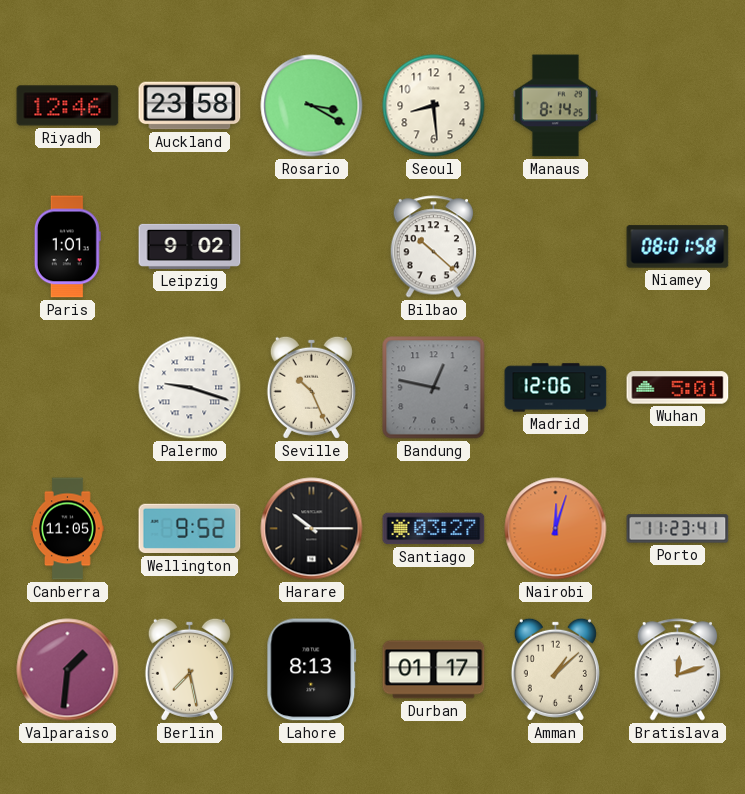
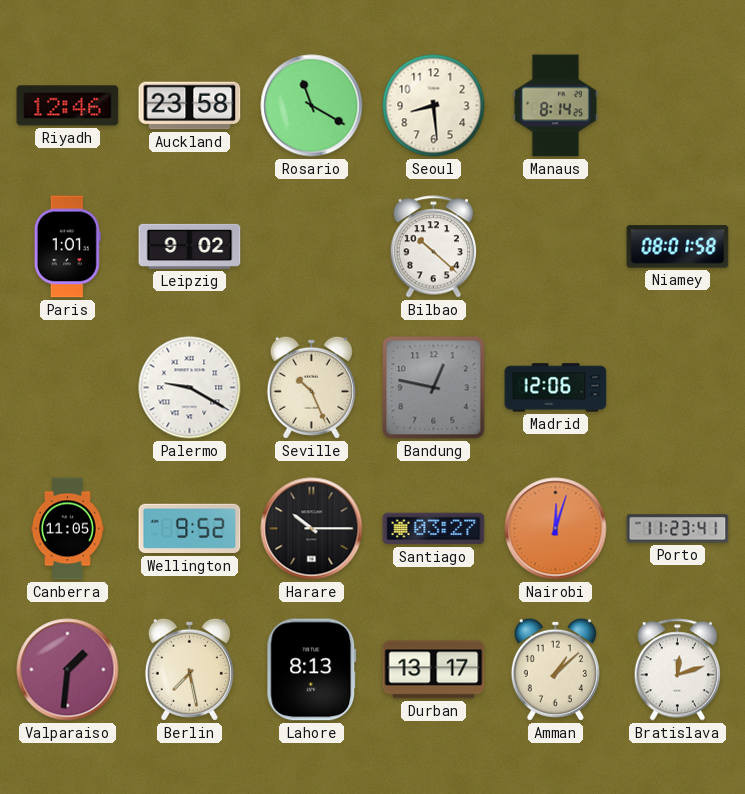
Rosario: 3:20 -> 11:20
Palermo: 9:18 -> 9:20
Wuhan: 5:01 -> none
Durban: 01:17 -> 13:17
